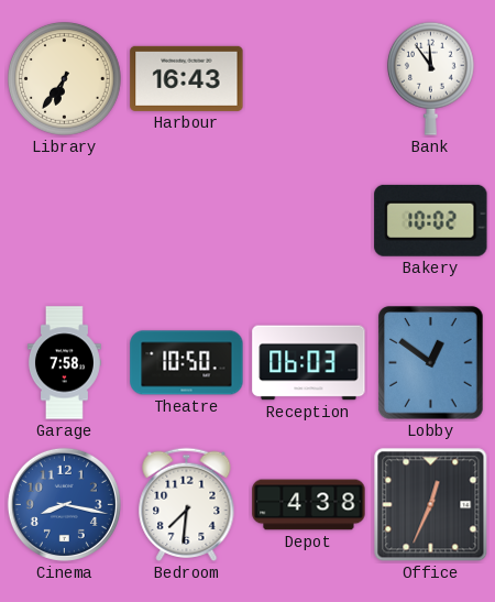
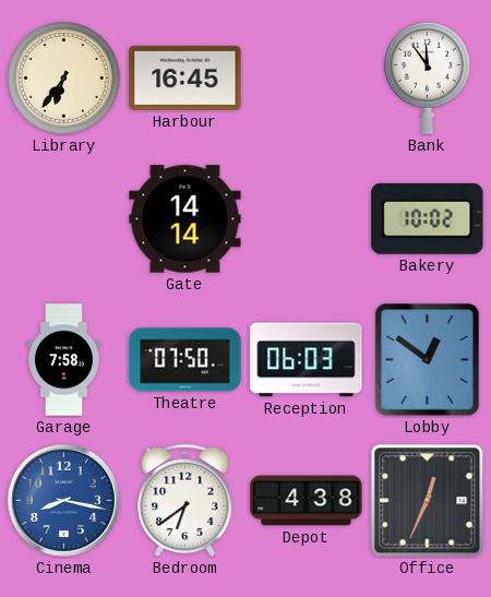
Harbour: 16:43 -> 16:45
Gate: none -> 14:14
Theatre: 10:50 -> 07:50
Bedroom: 7:31 -> 6:39
